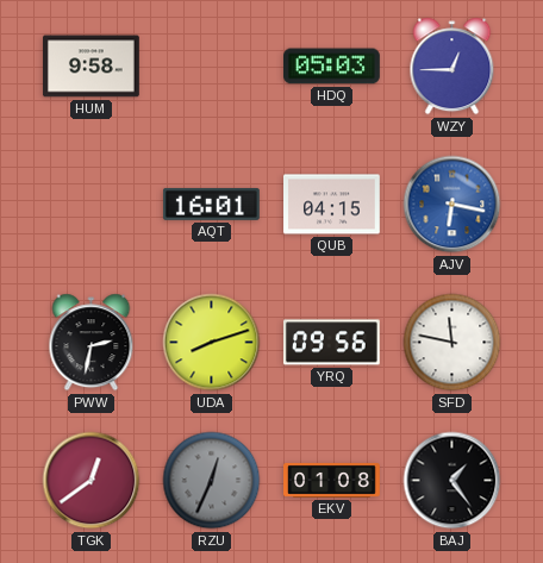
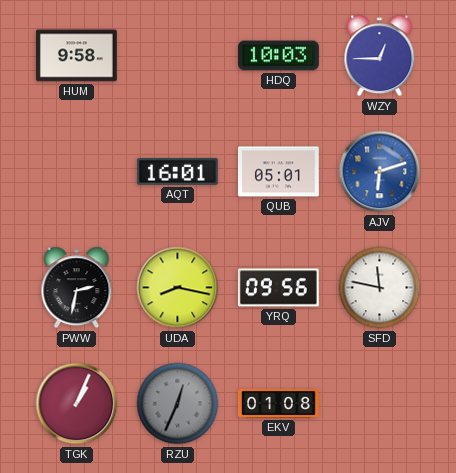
HDQ: 05:03 -> 10:03
QUB: 04:15 -> 05:01
AJV: 6:17 -> 6:12
UDA: 8:12 -> 8:17
TGK: 12:39 -> 1:04
BAJ: 1:24 -> none
